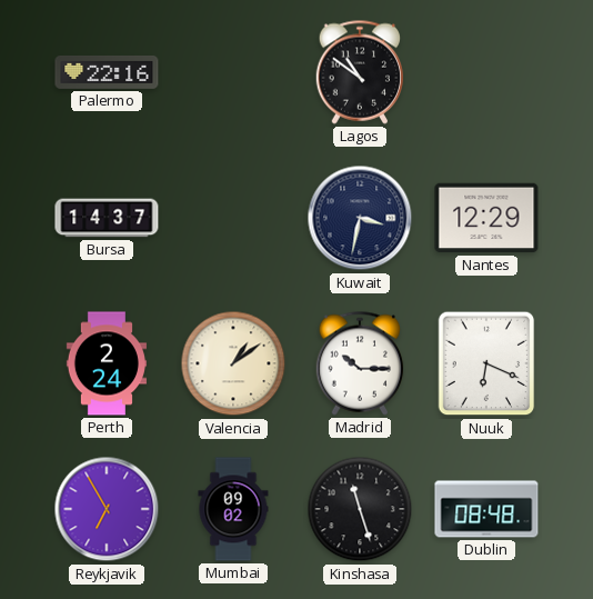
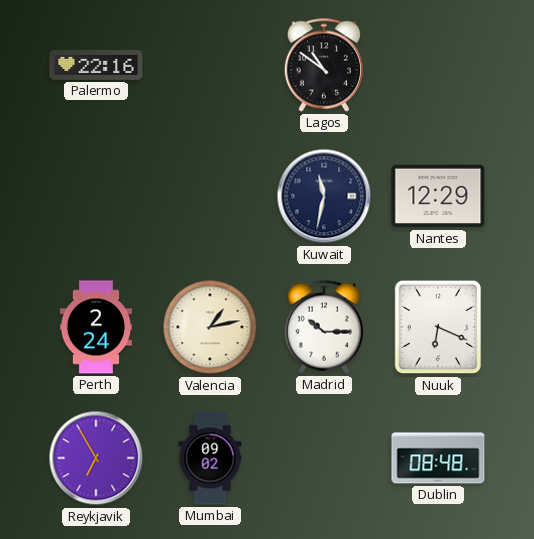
Bursa: 14:37 -> none
Kuwait: 3:32 -> 11:32
Valencia: 1:09 -> 1:13
Kinshasa: 11:27 -> none
